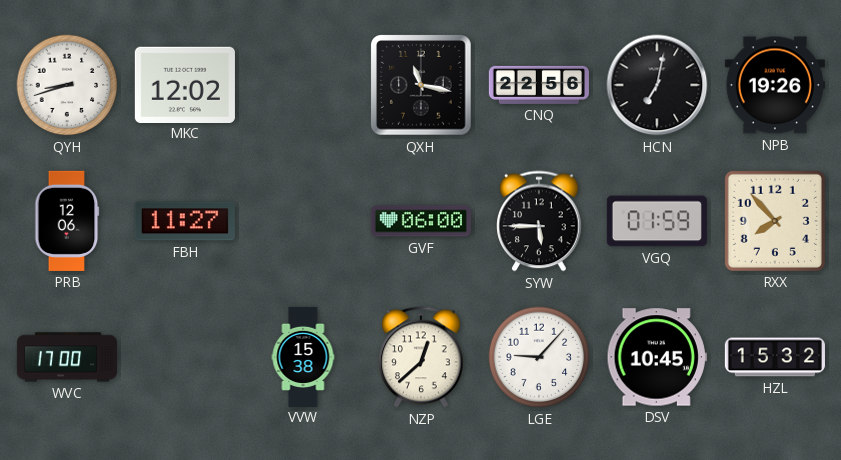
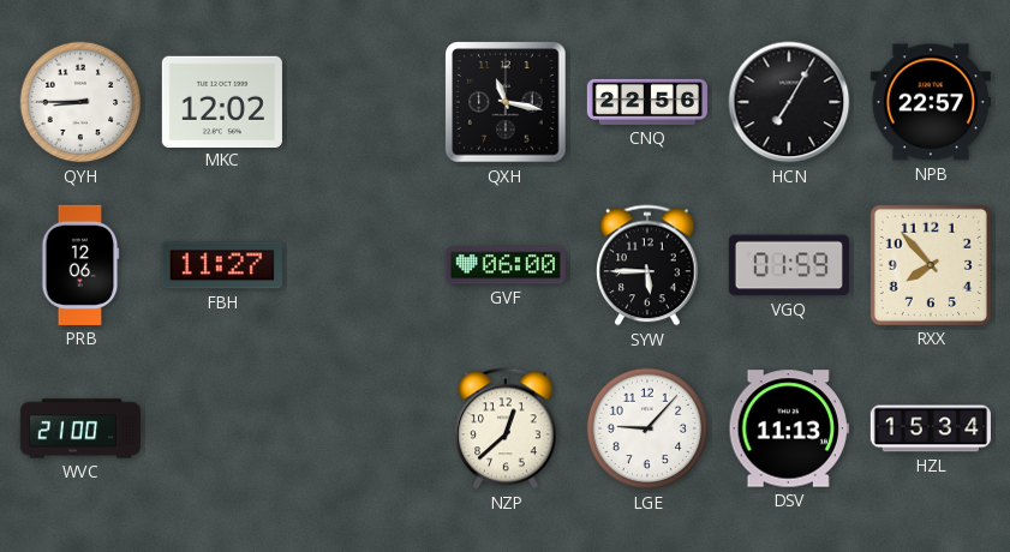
QYH: 8:42 -> 8:45
HCN: 7:02 -> 7:05
NPB: 19:26 -> 22:57
WVC: 17:00 -> 21:00
VVW: 15:38 -> none
DSV: 10:45 -> 11:13
HZL: 15:32 -> 15:34
